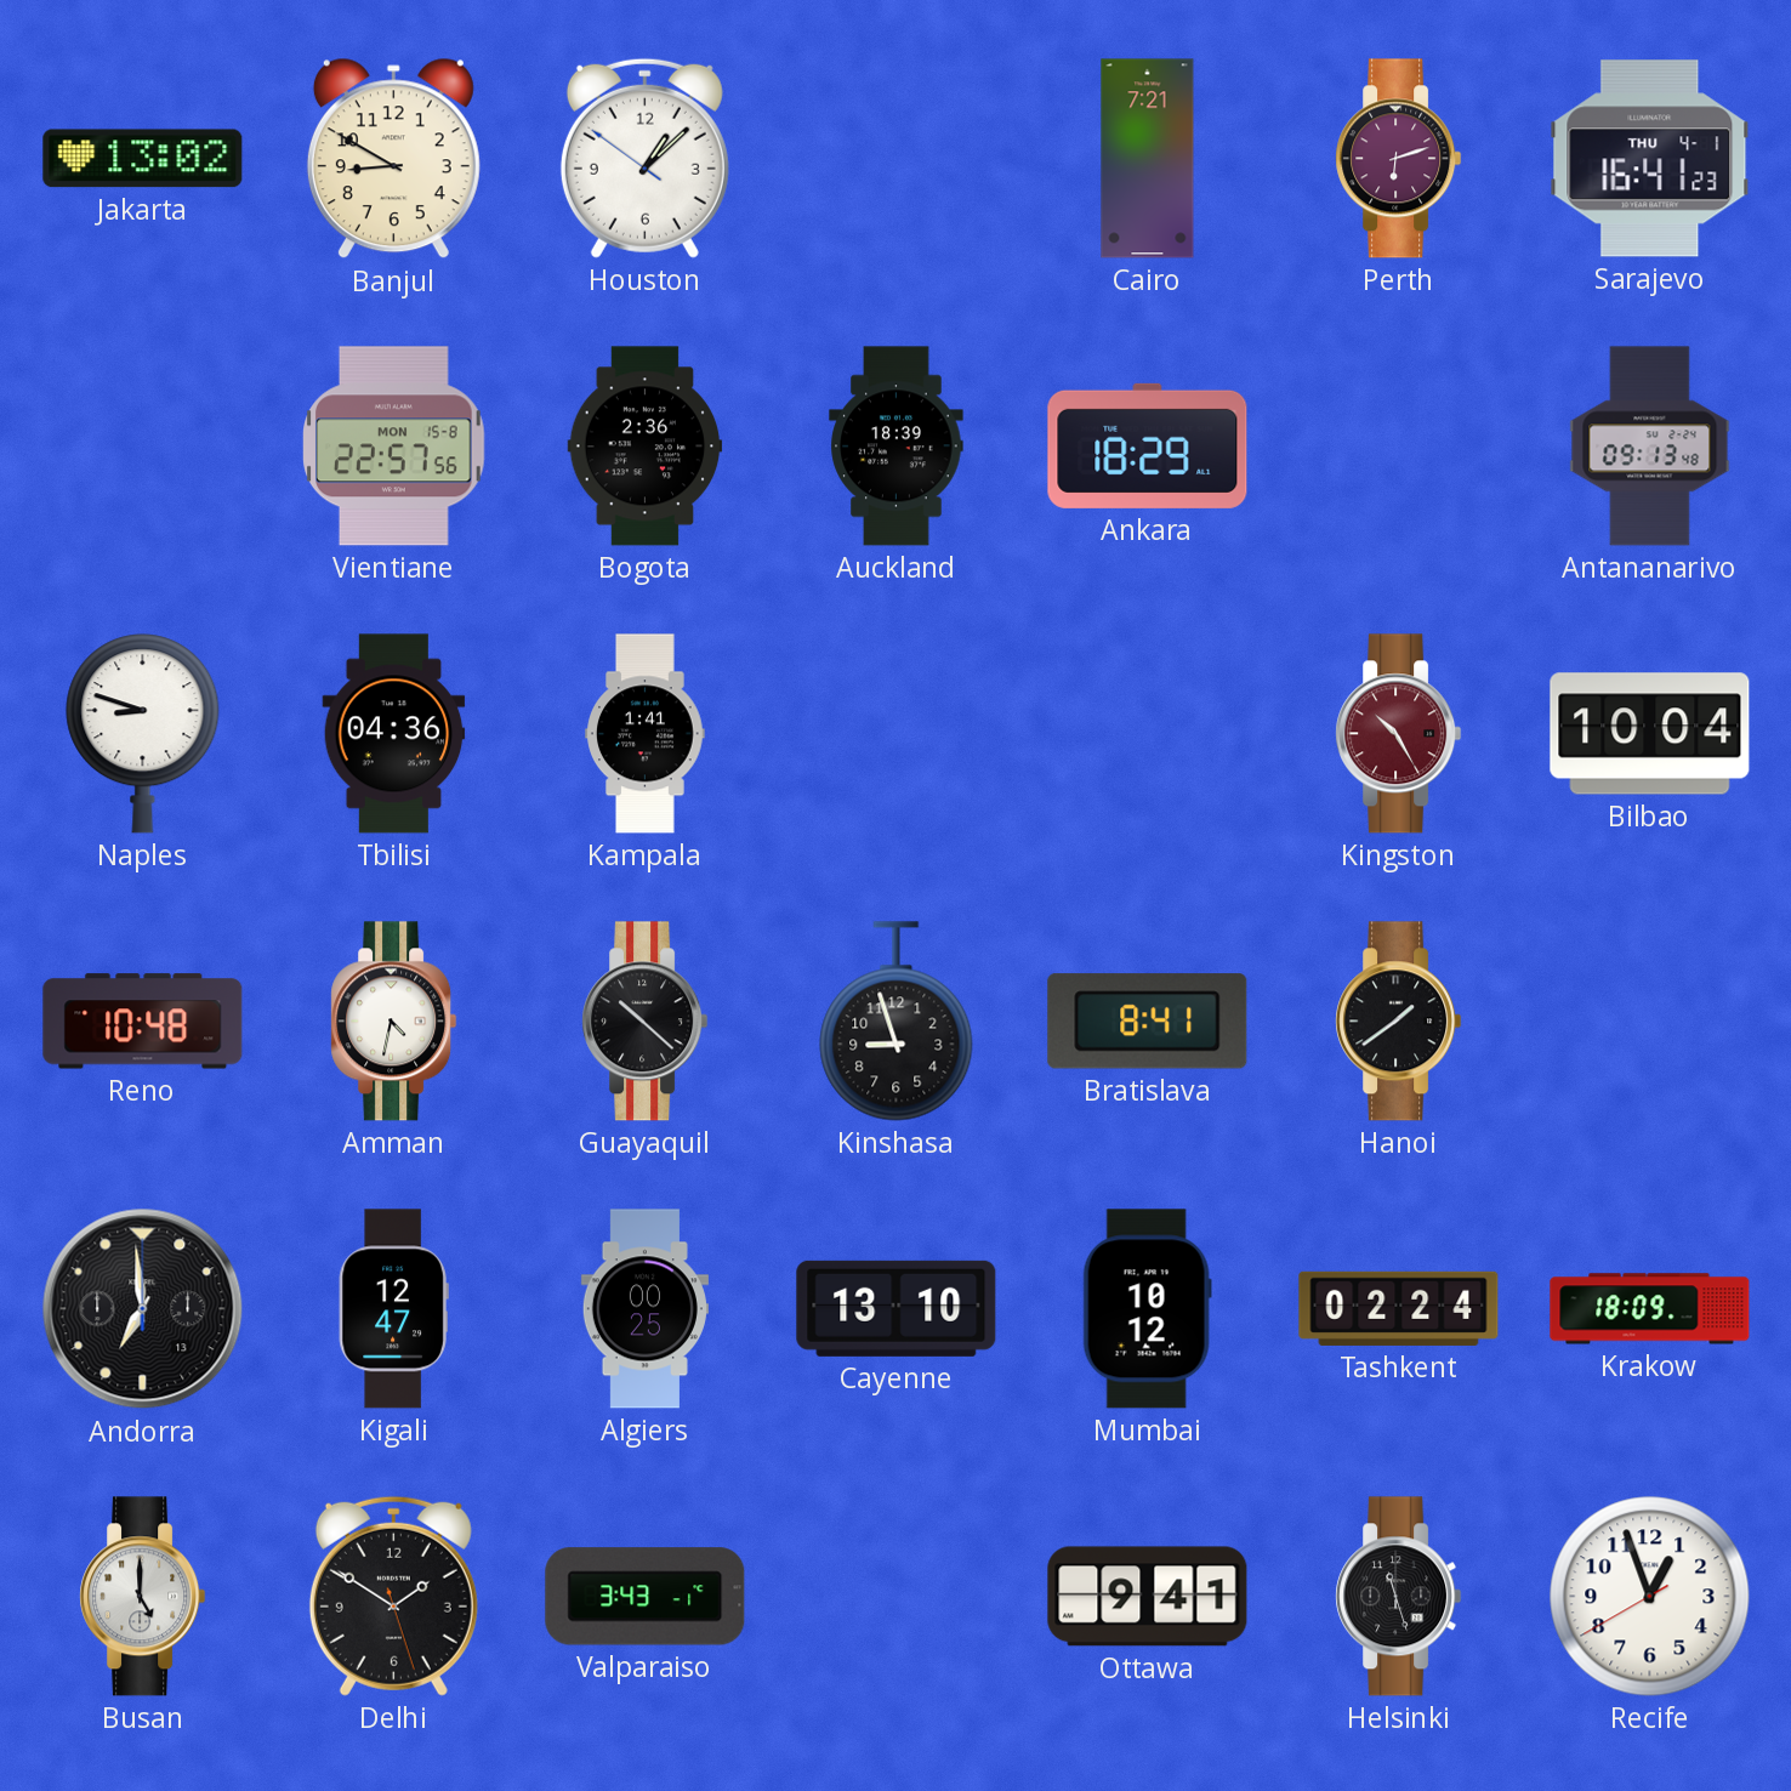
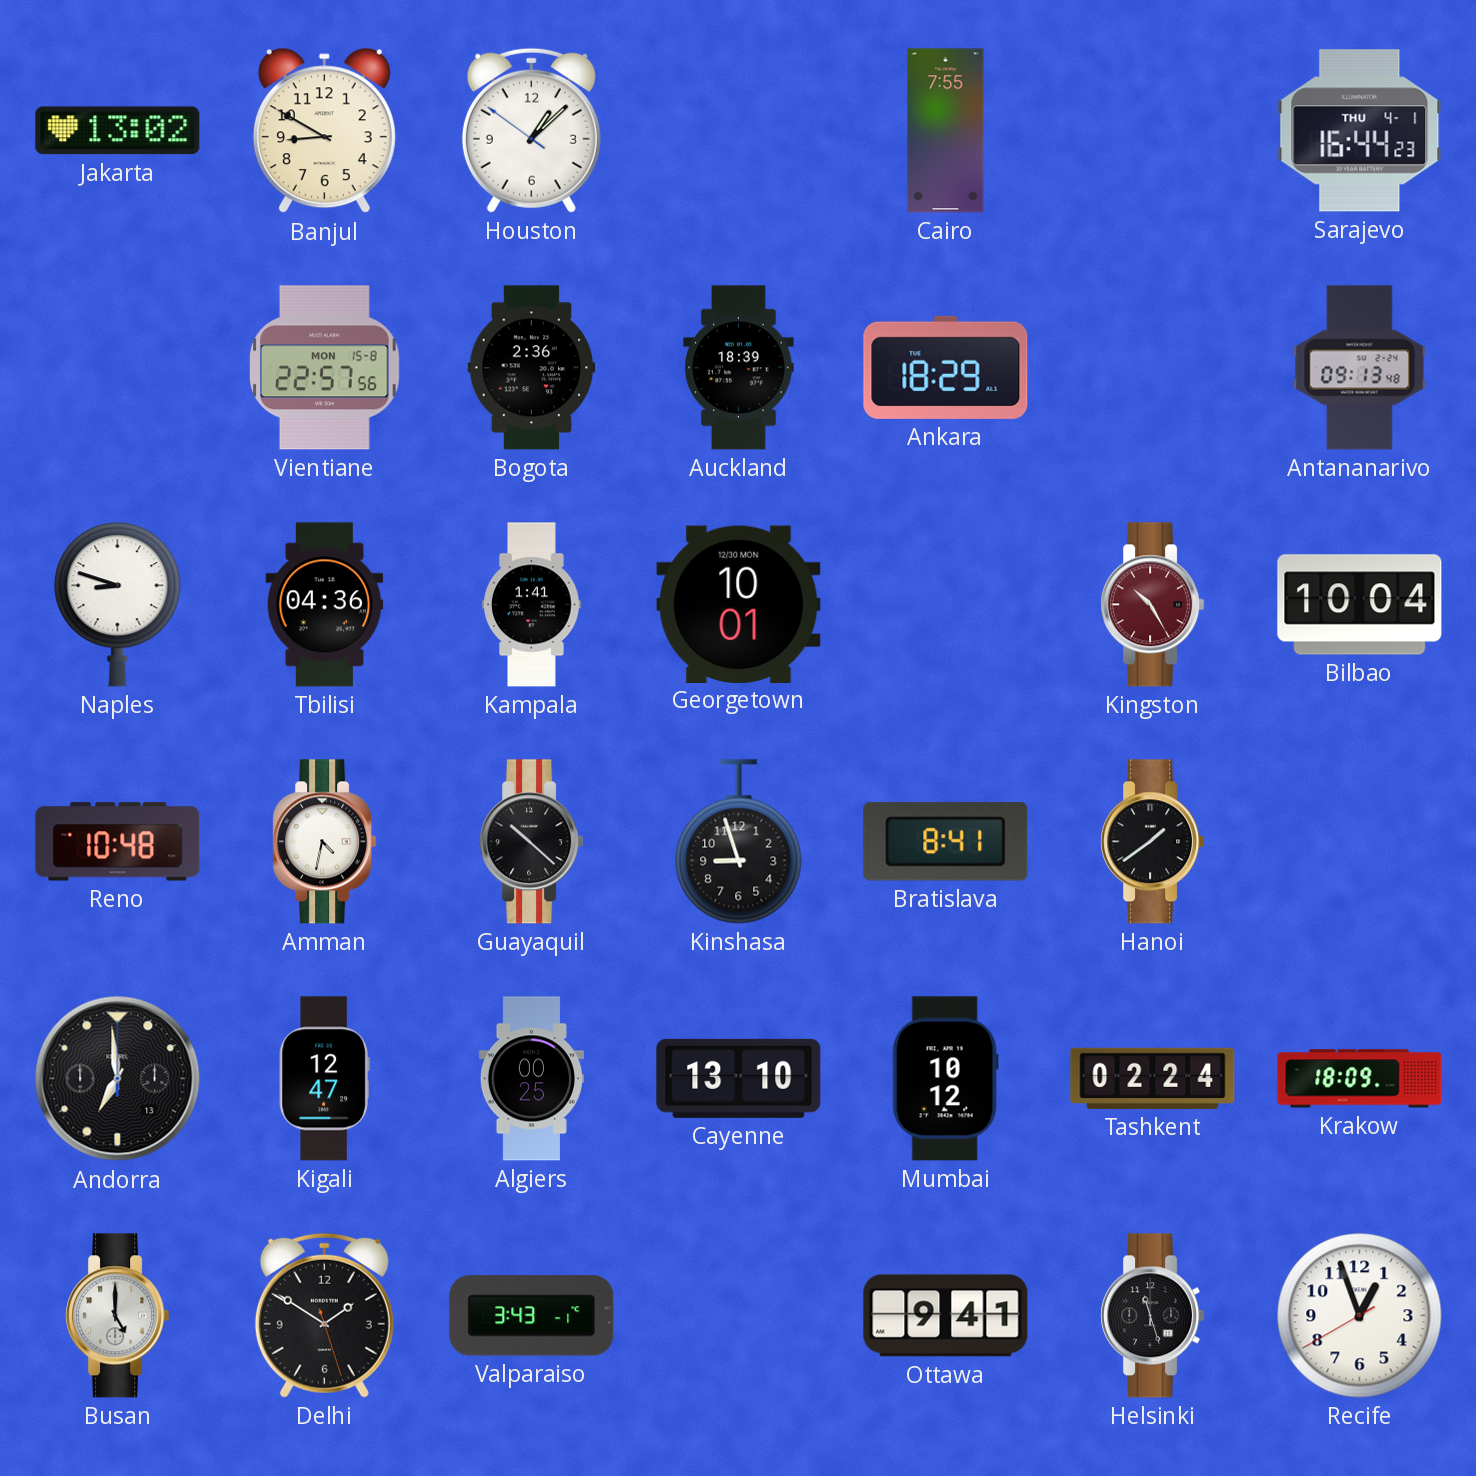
Cairo: 7:21 -> 7:55
Perth: 6:12 -> none
Sarajevo: 16:41 -> 16:44
Georgetown: none -> 10:01
